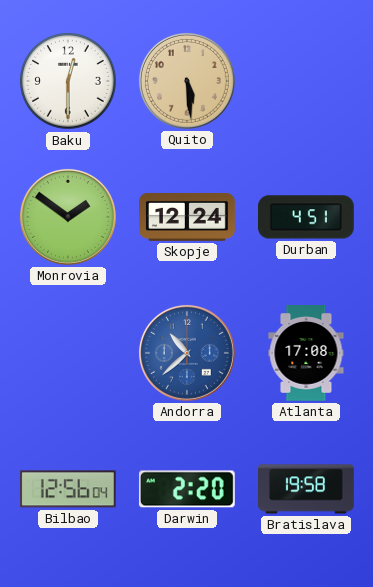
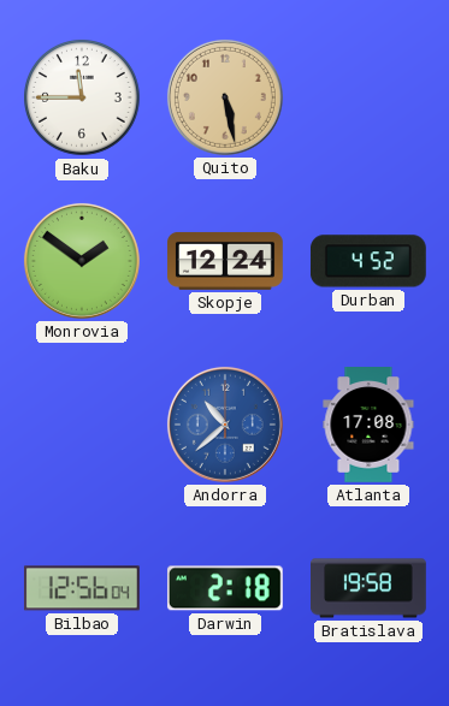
Baku: 12:30 -> 11:45
Quito: 5:29 -> 5:28
Durban: 4:51 -> 4:52
Darwin: 2:20 -> 2:18
